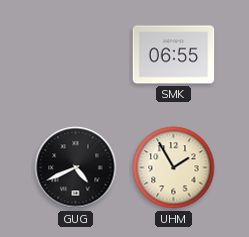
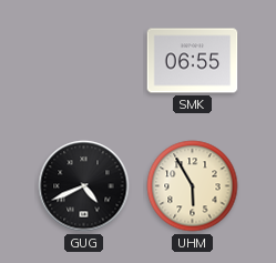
UHM: 1:55 -> 5:55
